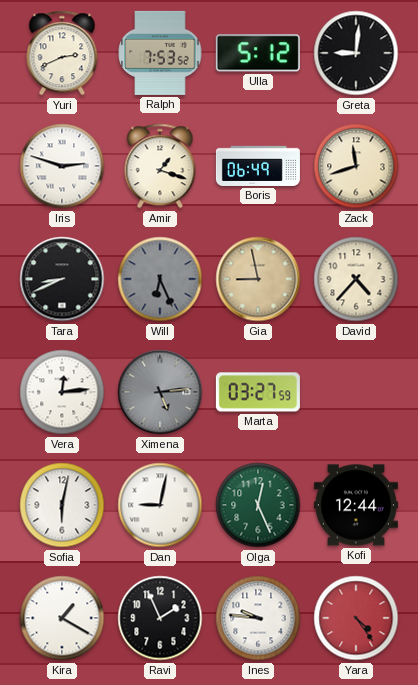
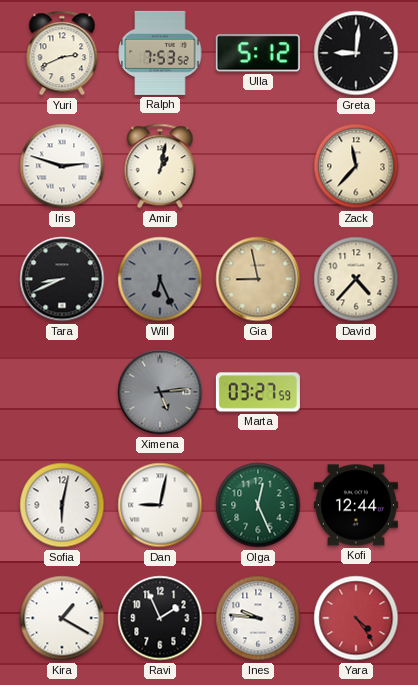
Amir: 1:18 -> 1:02
Boris: 06:49 -> none
Zack: 11:42 -> 11:37
Vera: 12:14 -> none
